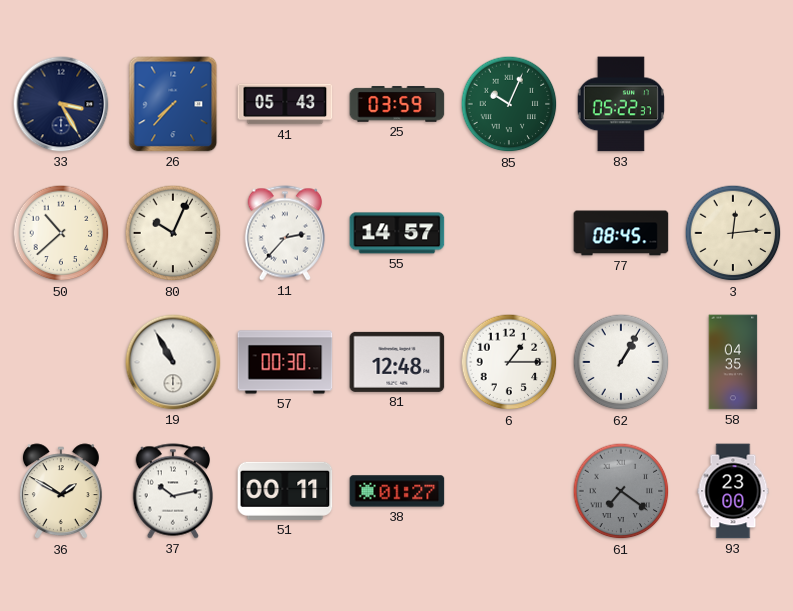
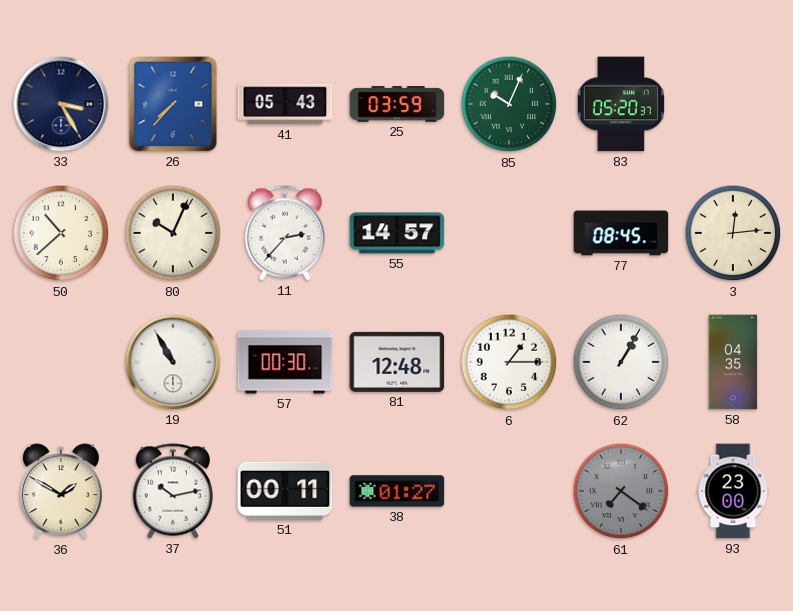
83: 05:22 -> 05:20
